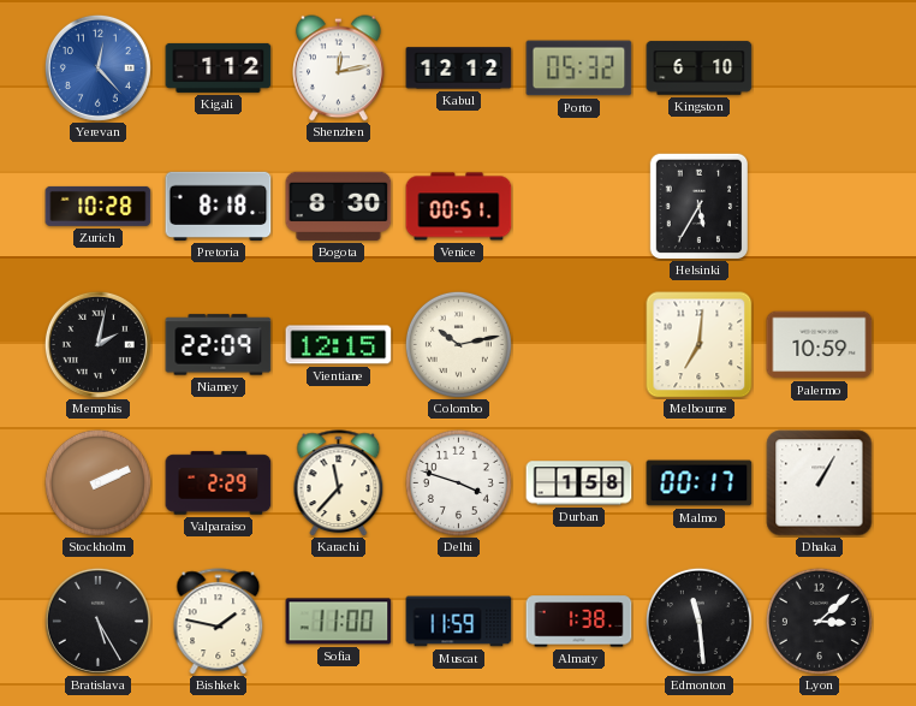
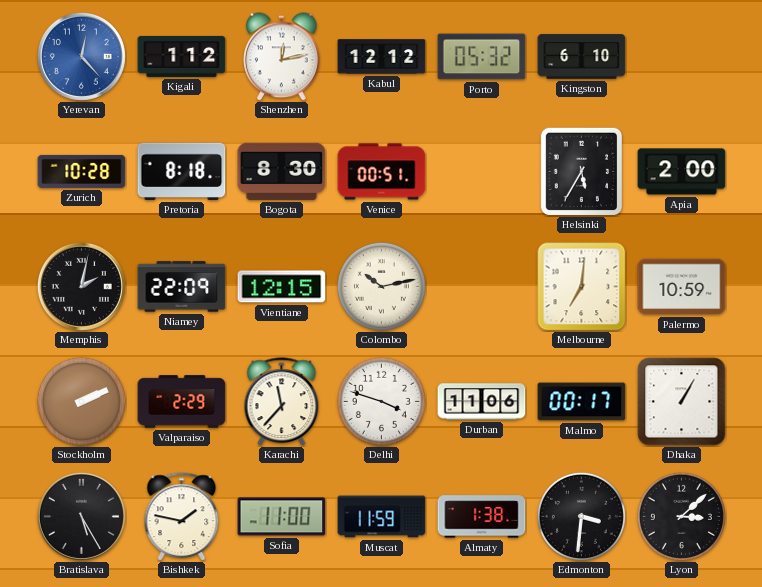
Apia: none -> 2:00
Durban: 1:58 -> 11:06
Edmonton: 11:29 -> 3:31
